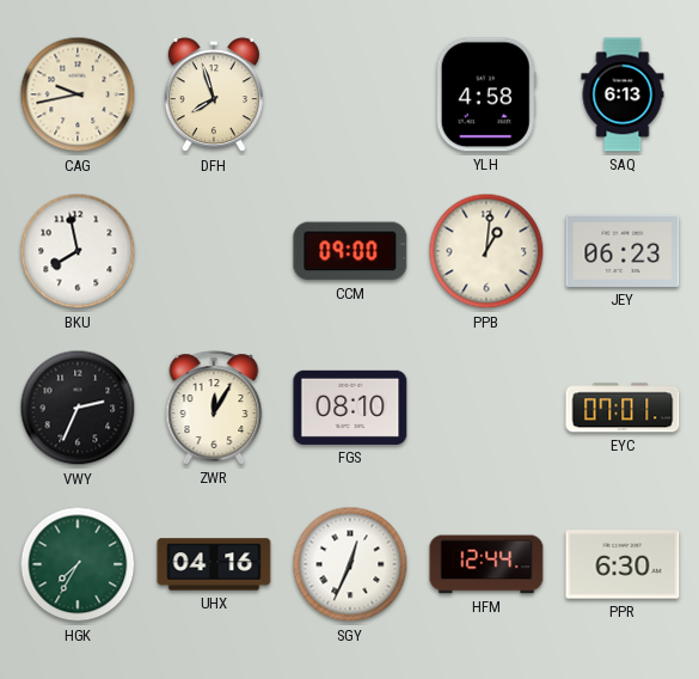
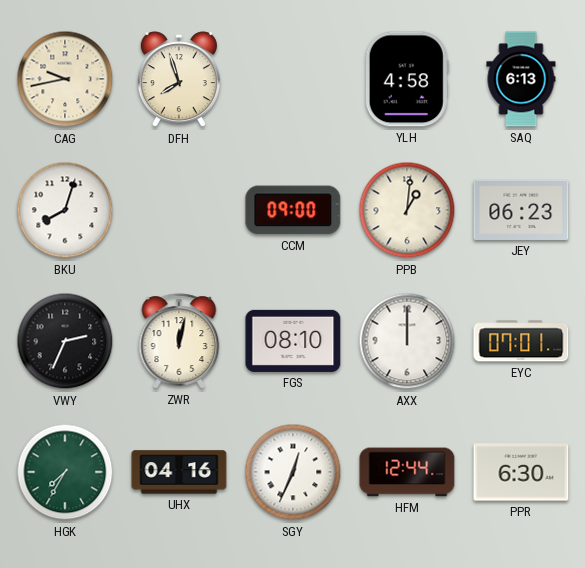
BKU: 7:58 -> 8:03
ZWR: 12:05 -> 12:02
AXX: none -> 12:00
